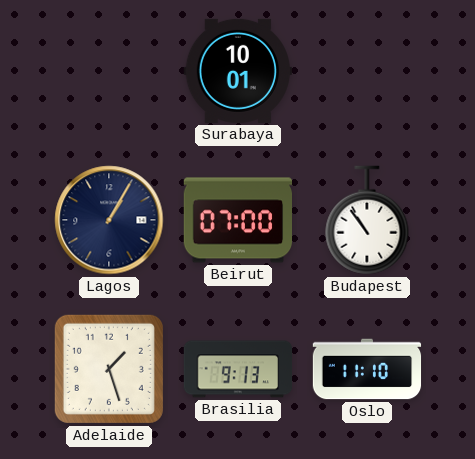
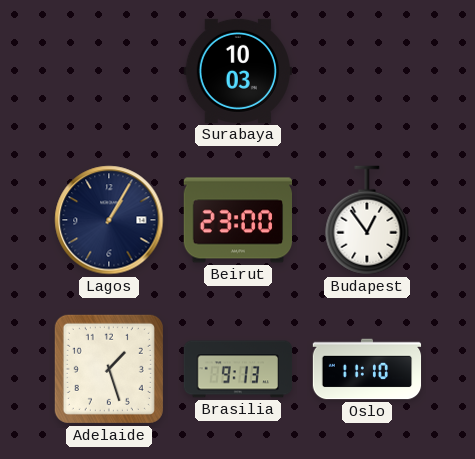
Surabaya: 10:01 -> 10:03
Beirut: 07:00 -> 23:00
Budapest: 10:54 -> 12:54
